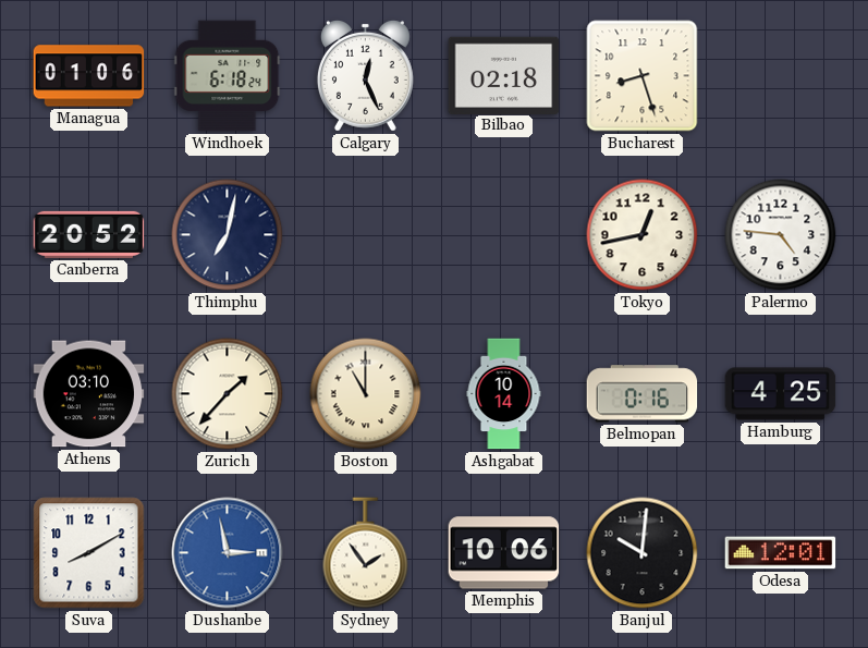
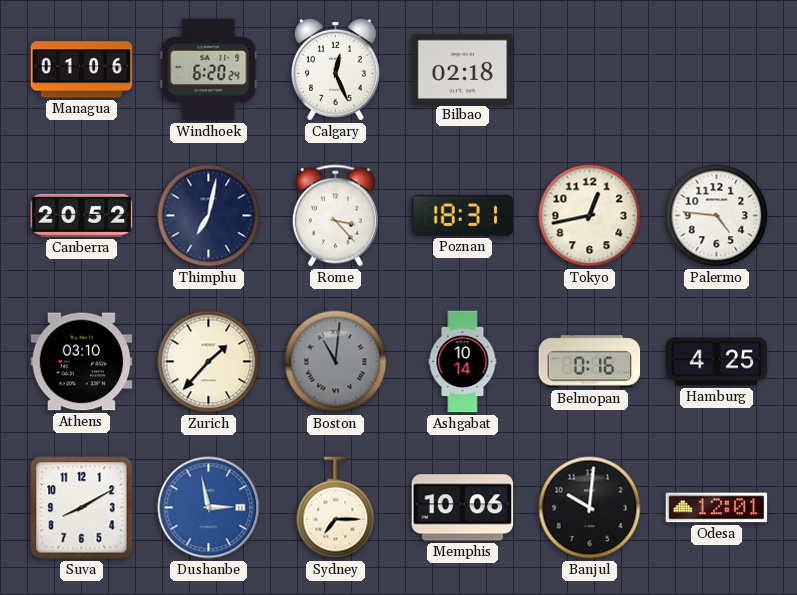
Windhoek: 6:18 -> 6:20
Bucharest: 8:27 -> none
Rome: none -> 3:23
Poznan: none -> 18:31
Boston: 11:00 -> 11:01
Boston dial: cream -> grey
Sydney: 1:54 -> 7:15
